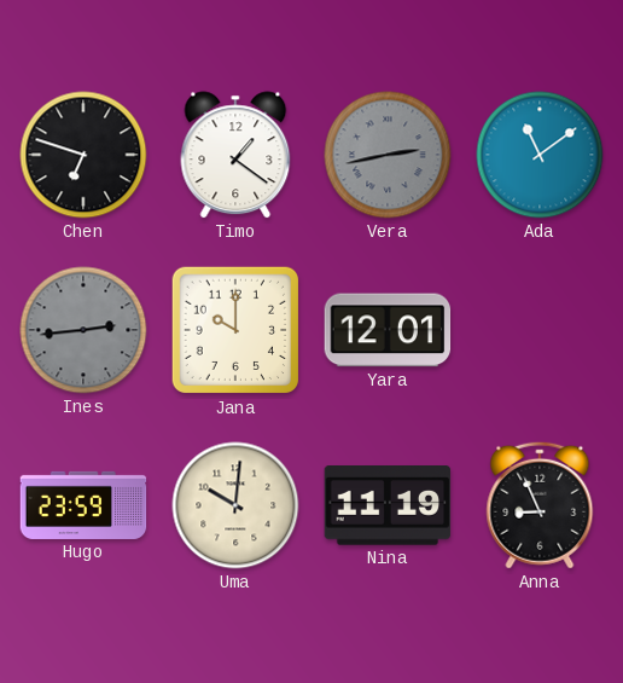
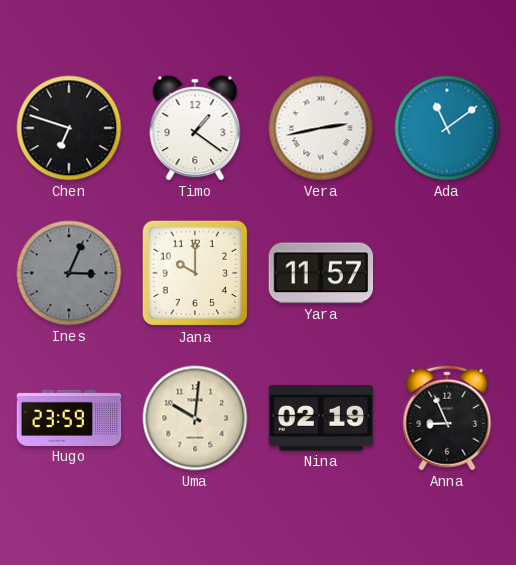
Vera dial: grey -> white
Ines: 2:44 -> 3:04
Yara: 12:01 -> 11:57
Nina: 11:19 -> 02:19
